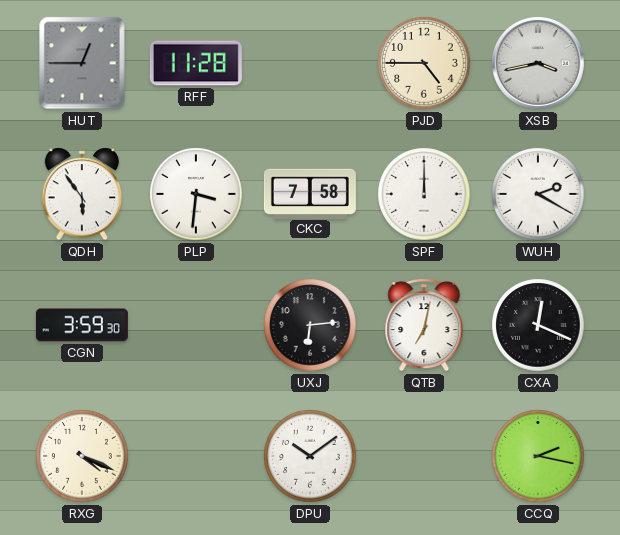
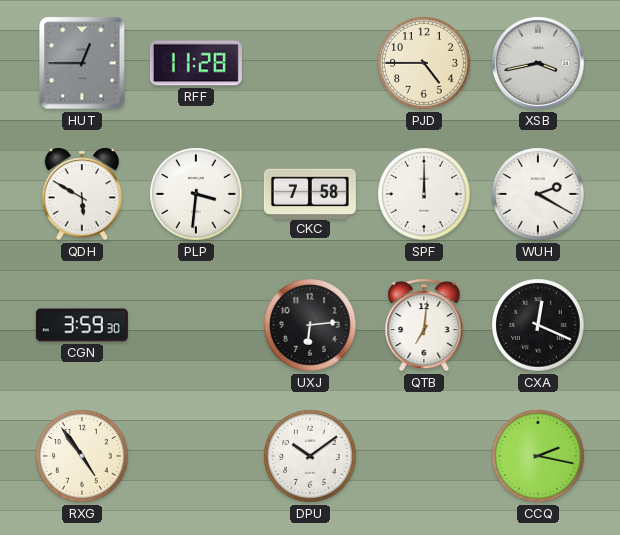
QDH: 5:54 -> 5:50
QTB: 7:02 -> 7:01
RXG: 4:19 -> 4:54
